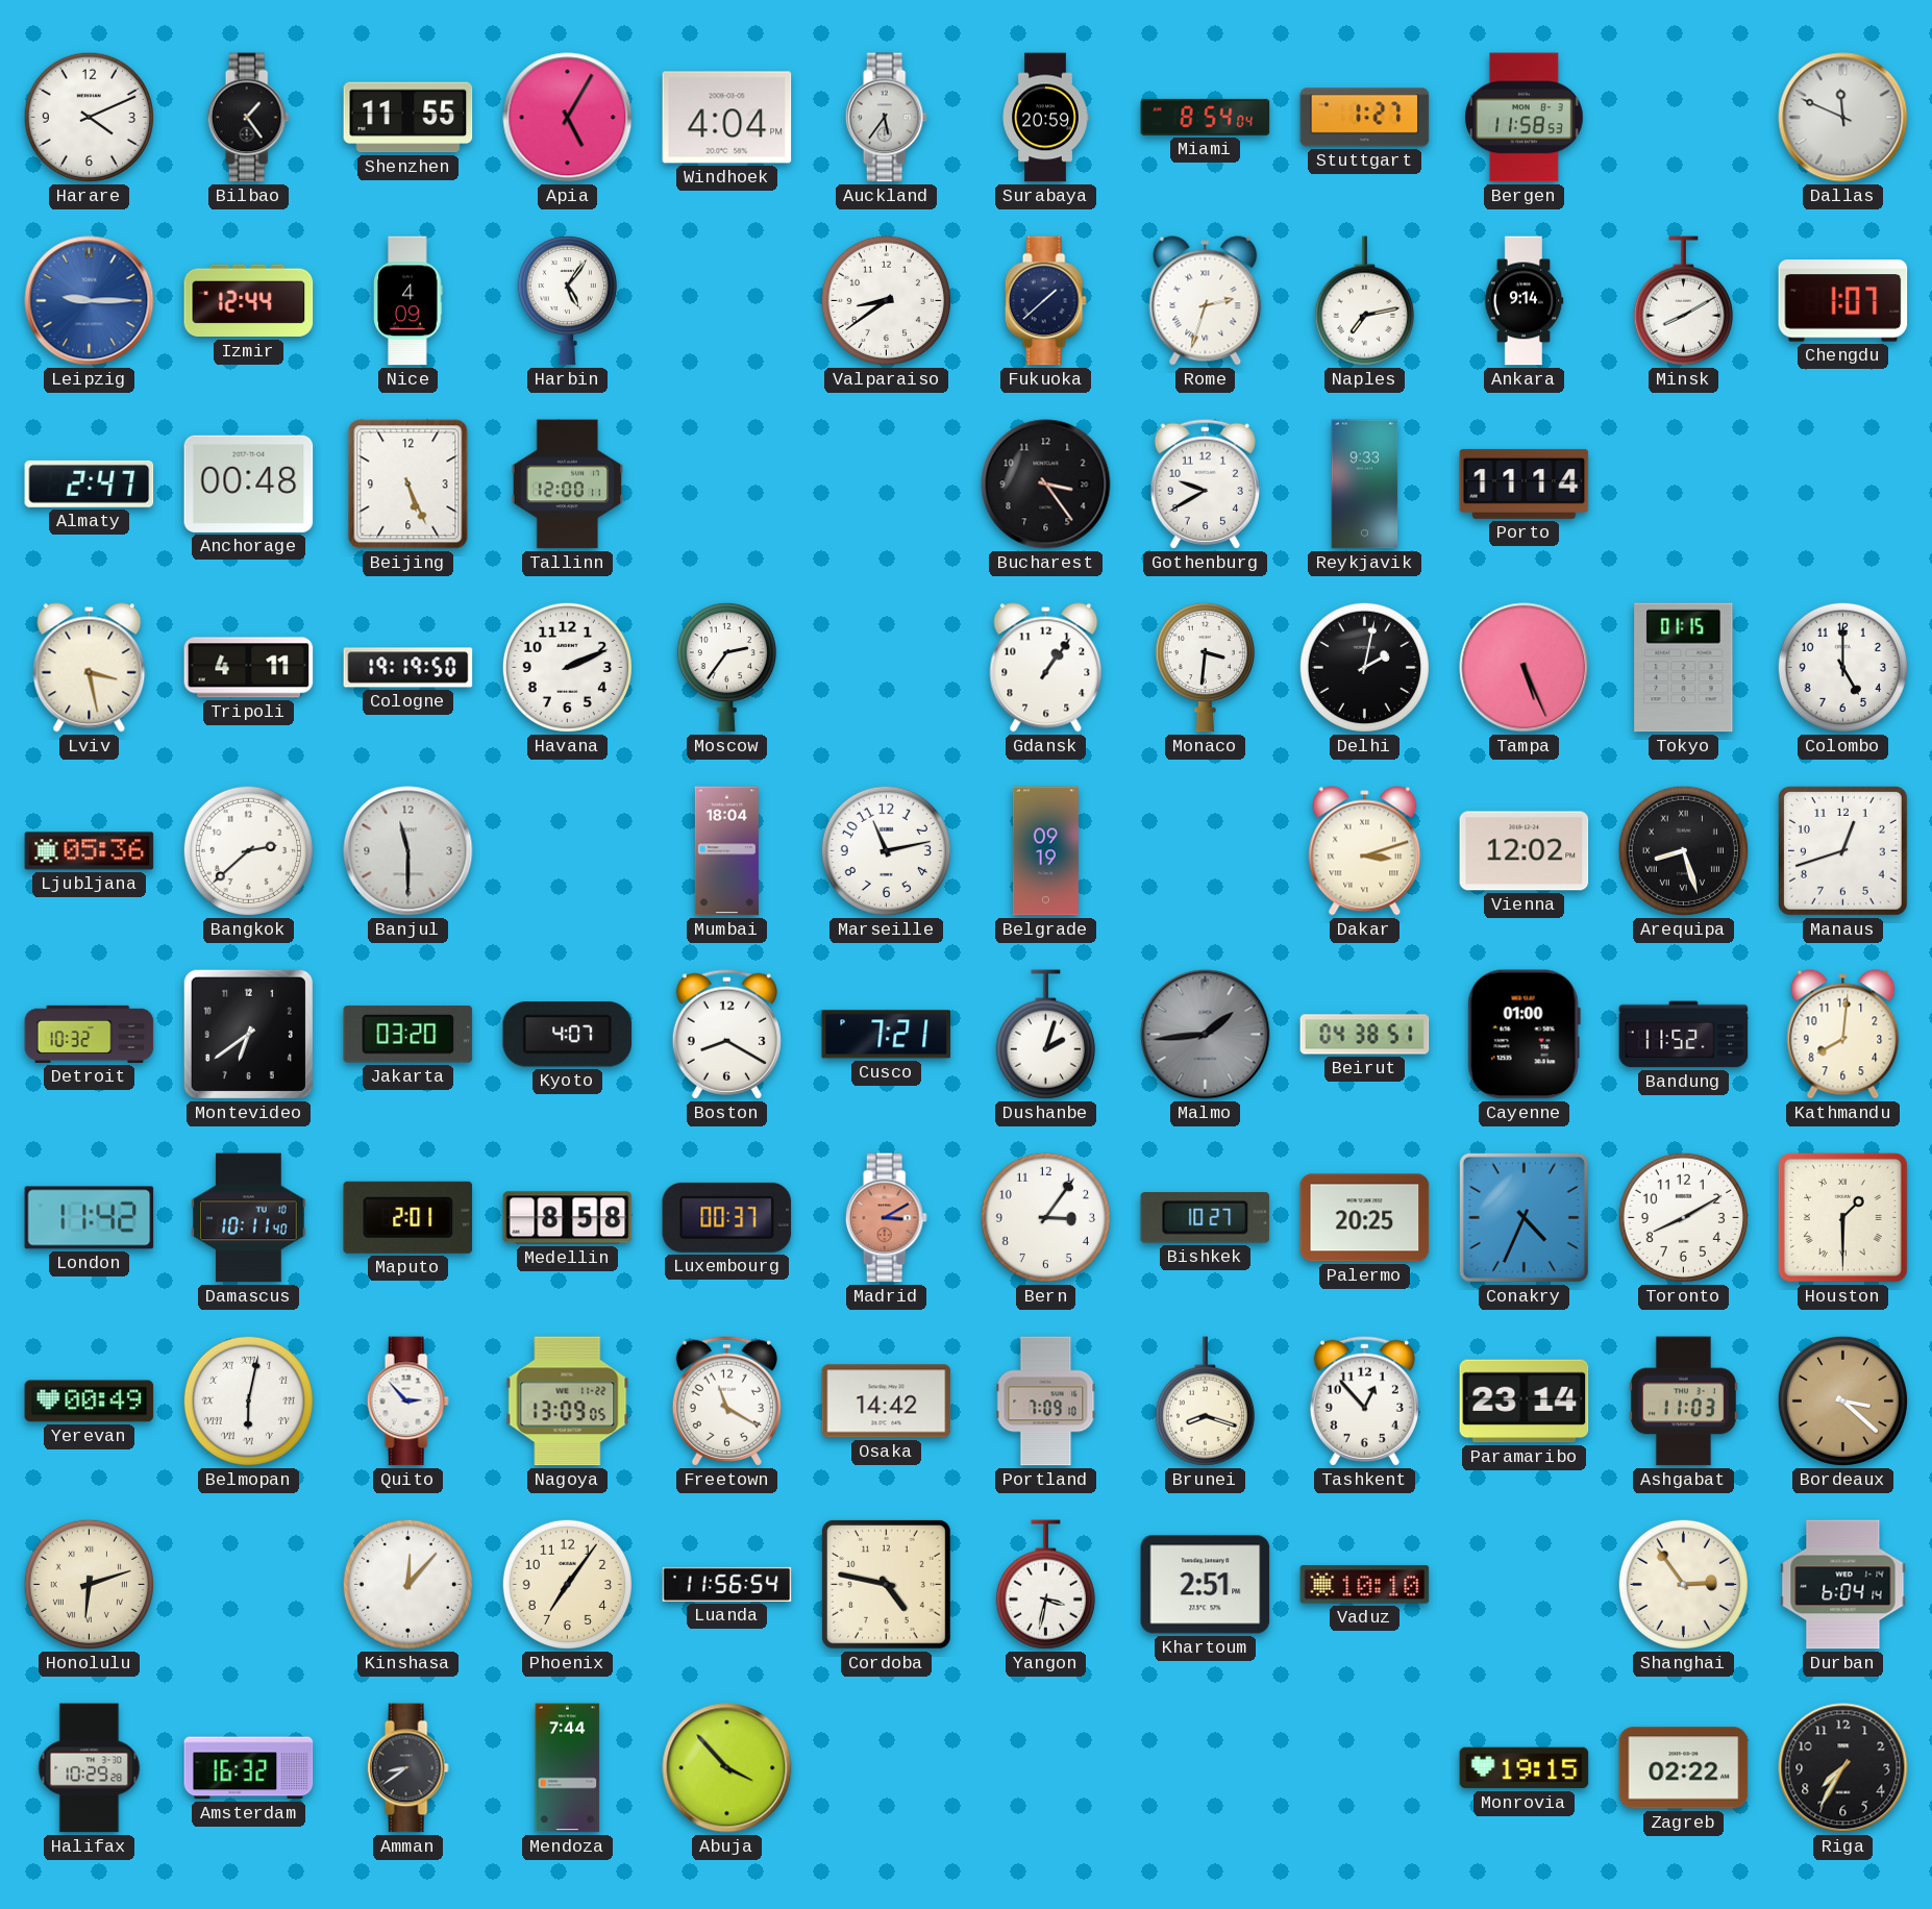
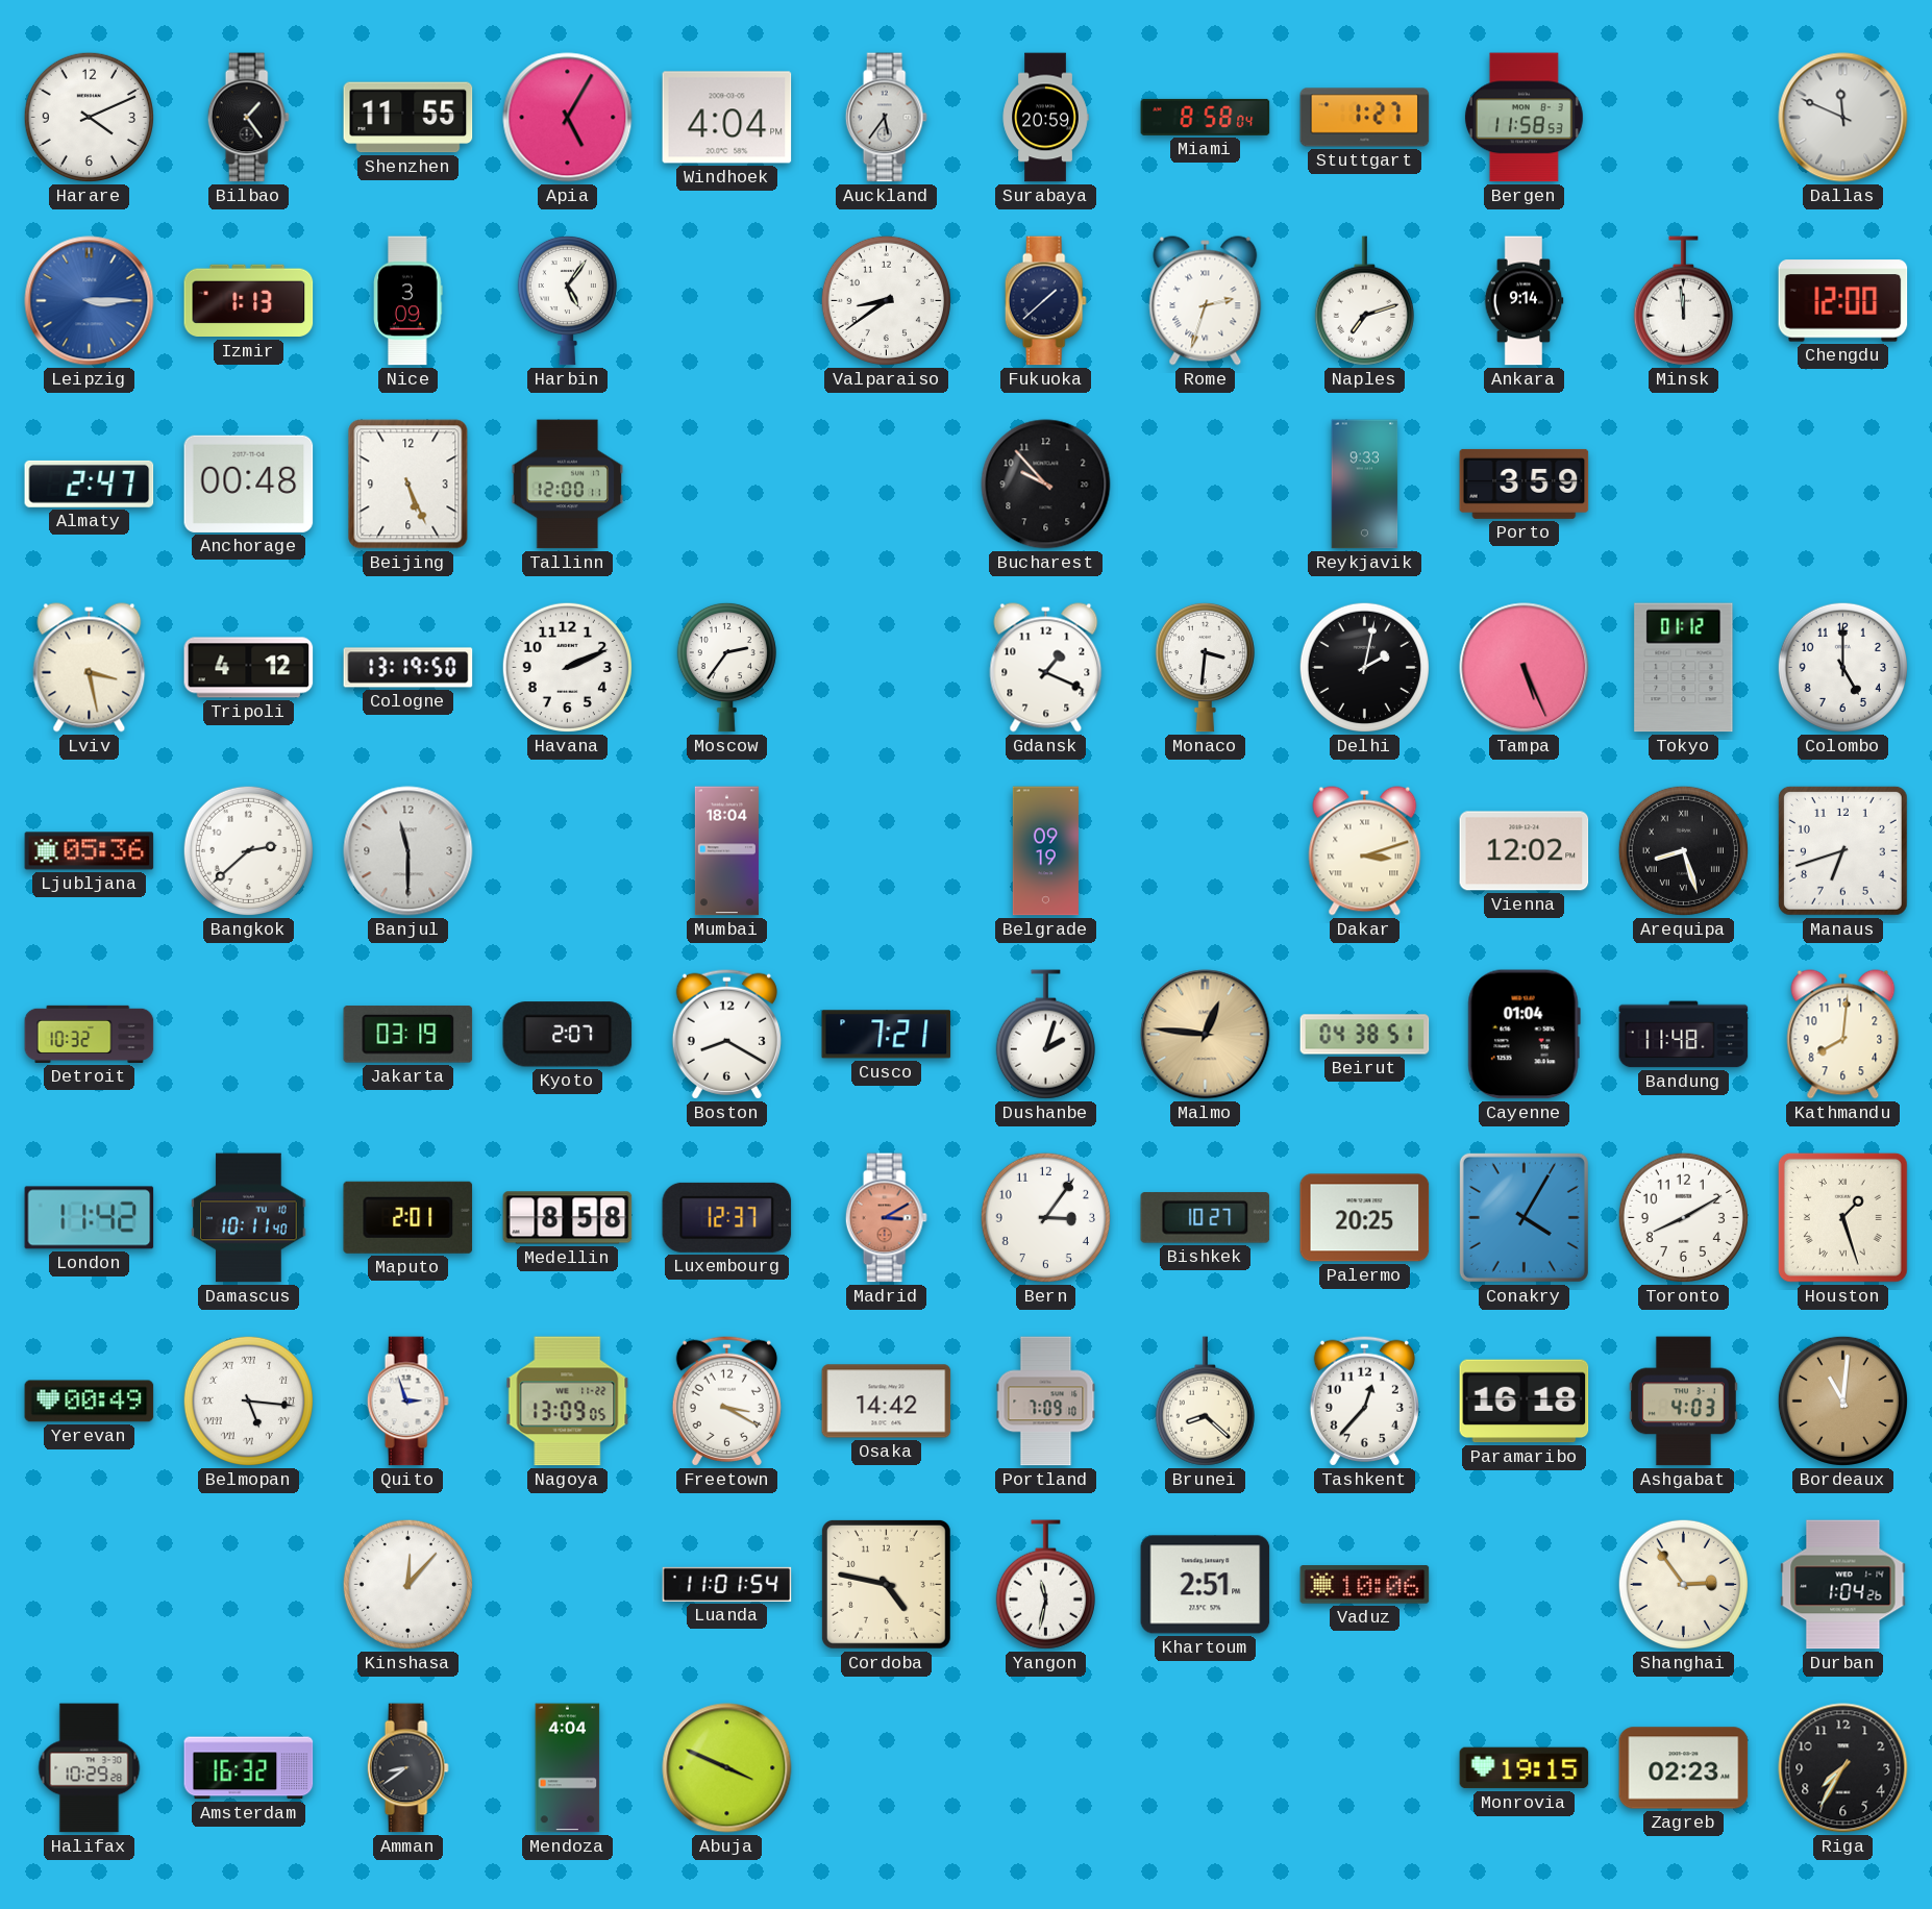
Miami: 8:54 -> 8:58
Leipzig: 9:15 -> 3:15
Izmir: 12:44 -> 1:13
Nice: 4:09 -> 3:09
Naples: 7:13 -> 7:12
Minsk: 8:10 -> 11:59
Chengdu: 1:07 -> 12:00
Bucharest: 3:24 -> 9:53
Gothenburg: 9:40 -> none
Porto: 11:14 -> 3:59
Tripoli: 4:11 -> 4:12
Cologne: 19:19 -> 13:19
Gdansk: 1:06 -> 1:19
Tokyo: 01:15 -> 01:12
Marseille: 11:13 -> none
Manaus: 12:42 -> 6:42
Montevideo: 6:39 -> none
Jakarta: 03:20 -> 03:19
Kyoto: 4:07 -> 2:07
Malmo: 1:44 -> 12:46
Malmo dial: grey -> champagne
Cayenne: 01:00 -> 01:04
Bandung: 11:52 -> 11:48
Luxembourg: 00:37 -> 12:37
Conakry: 4:34 -> 4:05
Houston: 1:30 -> 1:27
Belmopan: 6:02 -> 5:16
Quito: 2:53 -> 2:57
Freetown: 11:20 -> 3:20
Brunei: 8:18 -> 8:22
Tashkent: 12:53 -> 12:37
Paramaribo: 23:14 -> 16:18
Ashgabat: 11:03 -> 4:03
Bordeaux: 3:22 -> 11:01
Honolulu: 6:12 -> none
Phoenix: 7:06 -> none
Luanda: 11:56 -> 11:01
Yangon: 3:32 -> 11:32
Vaduz: 10:10 -> 10:06
Durban: 6:04 -> 1:04
Mendoza: 7:44 -> 4:04
Abuja: 3:53 -> 3:49
Zagreb: 02:22 -> 02:23
